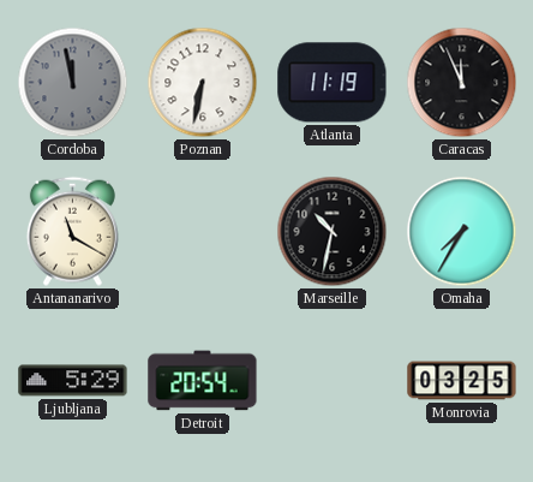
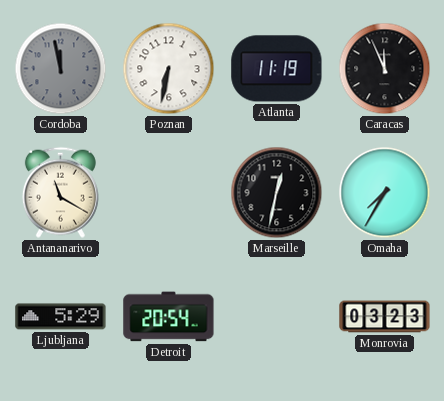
Marseille: 10:32 -> 12:32
Monrovia: 03:25 -> 03:23
